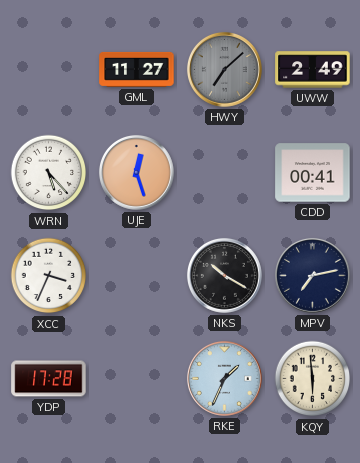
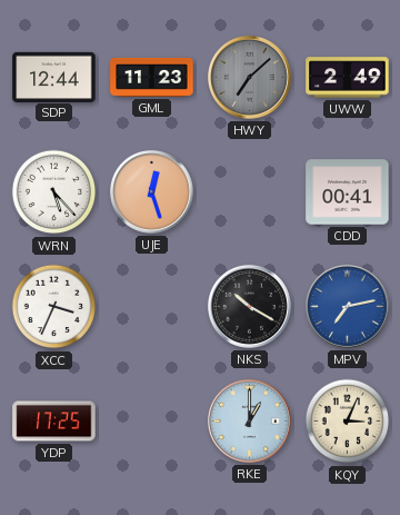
SDP: none -> 12:44
GML: 11:27 -> 11:23
MPV dial: navy -> blue
YDP: 17:28 -> 17:25
RKE: 1:34 -> 1:00
KQY: 5:59 -> 3:04
